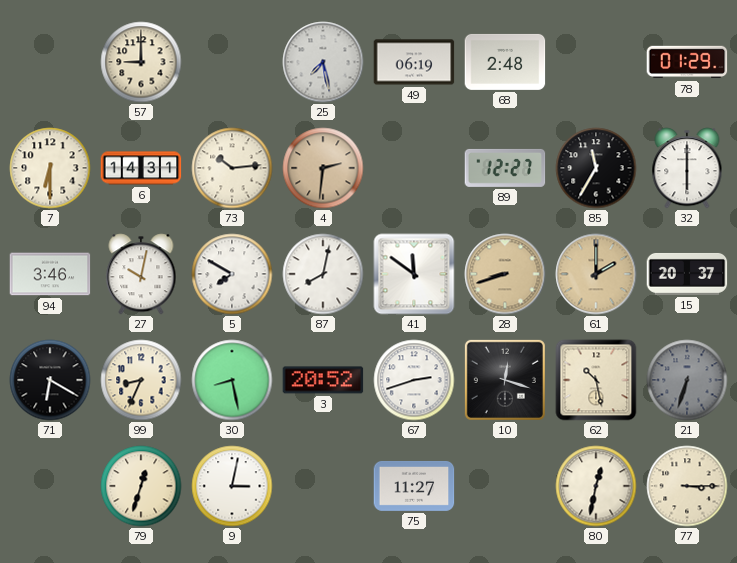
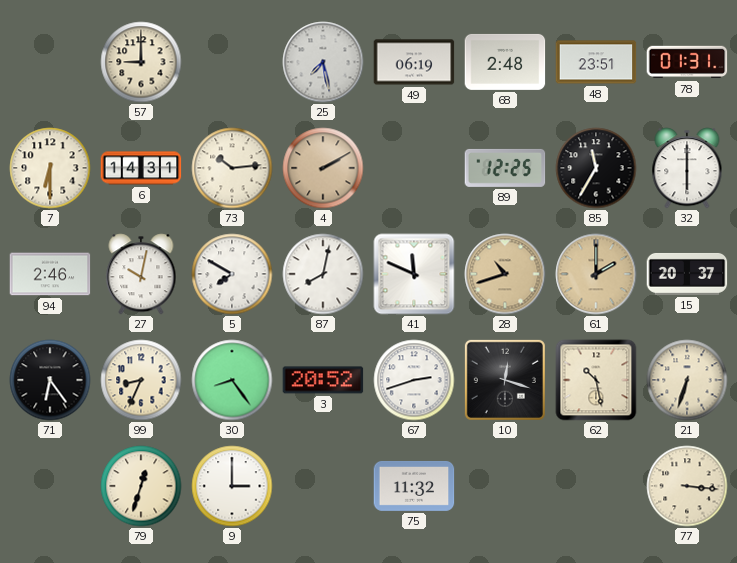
48: none -> 23:51
78: 01:29 -> 01:31
4: 2:31 -> 2:10
89: 12:27 -> 12:25
94: 3:46 -> 2:46
41: 11:51 -> 11:49
28: 8:42 -> 10:42
71: 6:20 -> 6:24
30: 8:28 -> 8:24
21 dial: grey -> cream
9: 3:02 -> 3:00
75: 11:27 -> 11:32
80: 12:32 -> none
77: 3:15 -> 3:16
